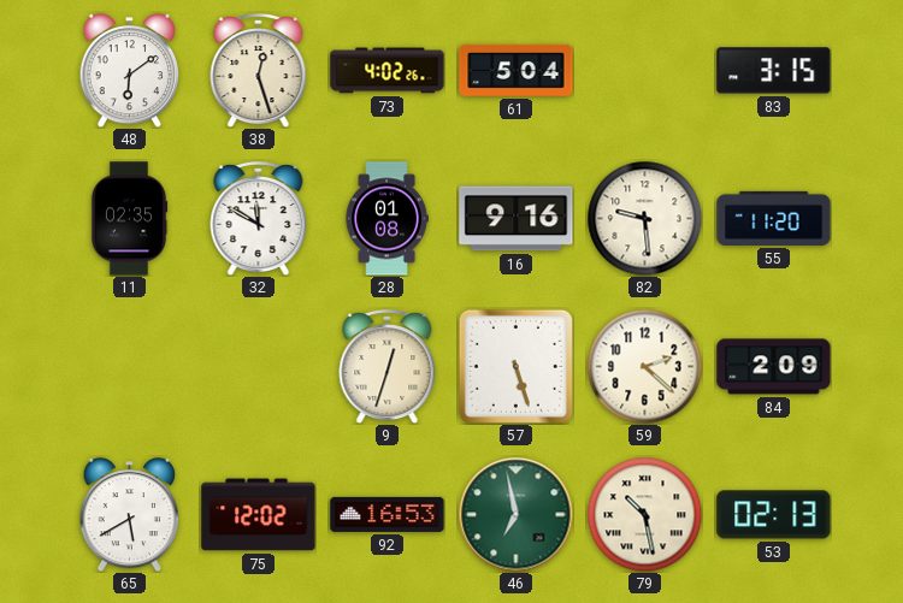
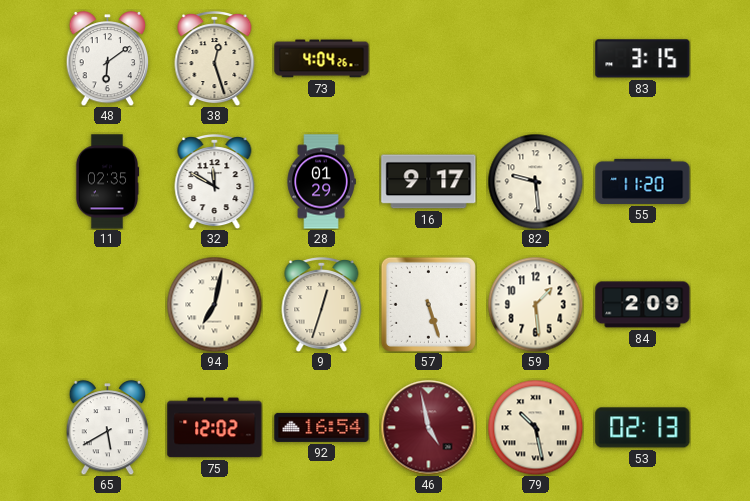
73: 4:02 -> 4:04
61: 5:04 -> none
28: 01:08 -> 01:29
16: 9:16 -> 9:17
94: none -> 7:02
59: 2:22 -> 1:29
92: 16:53 -> 16:54
46: 6:58 -> 4:58
46 dial: green -> burgundy
